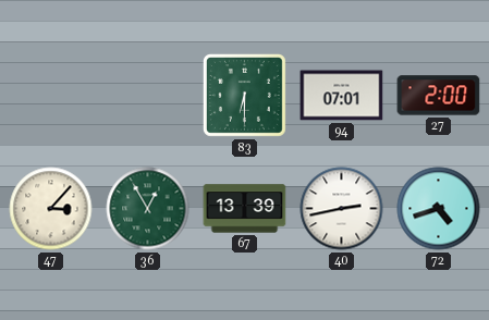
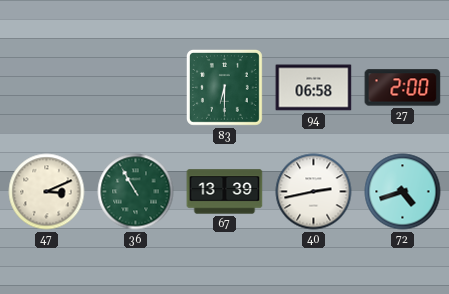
94: 07:01 -> 06:58
47: 3:07 -> 3:11
36: 12:55 -> 10:55
